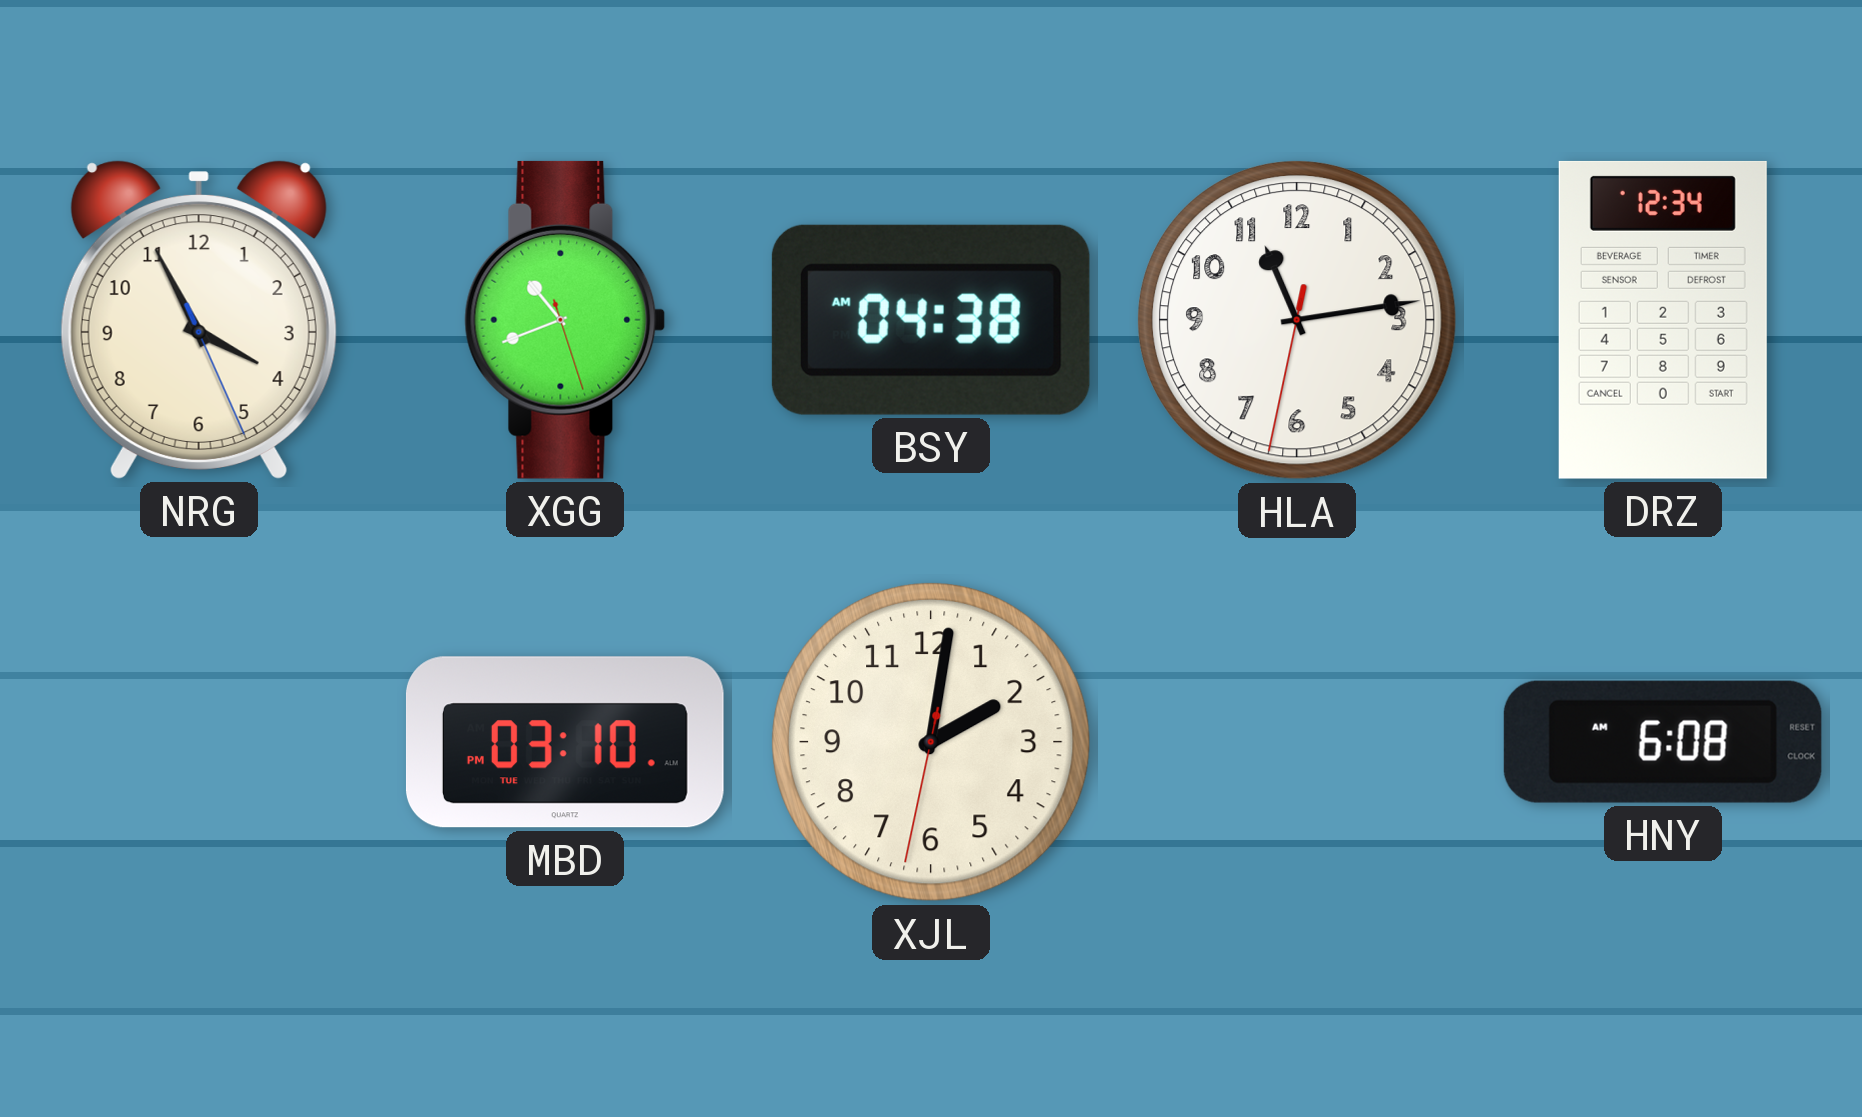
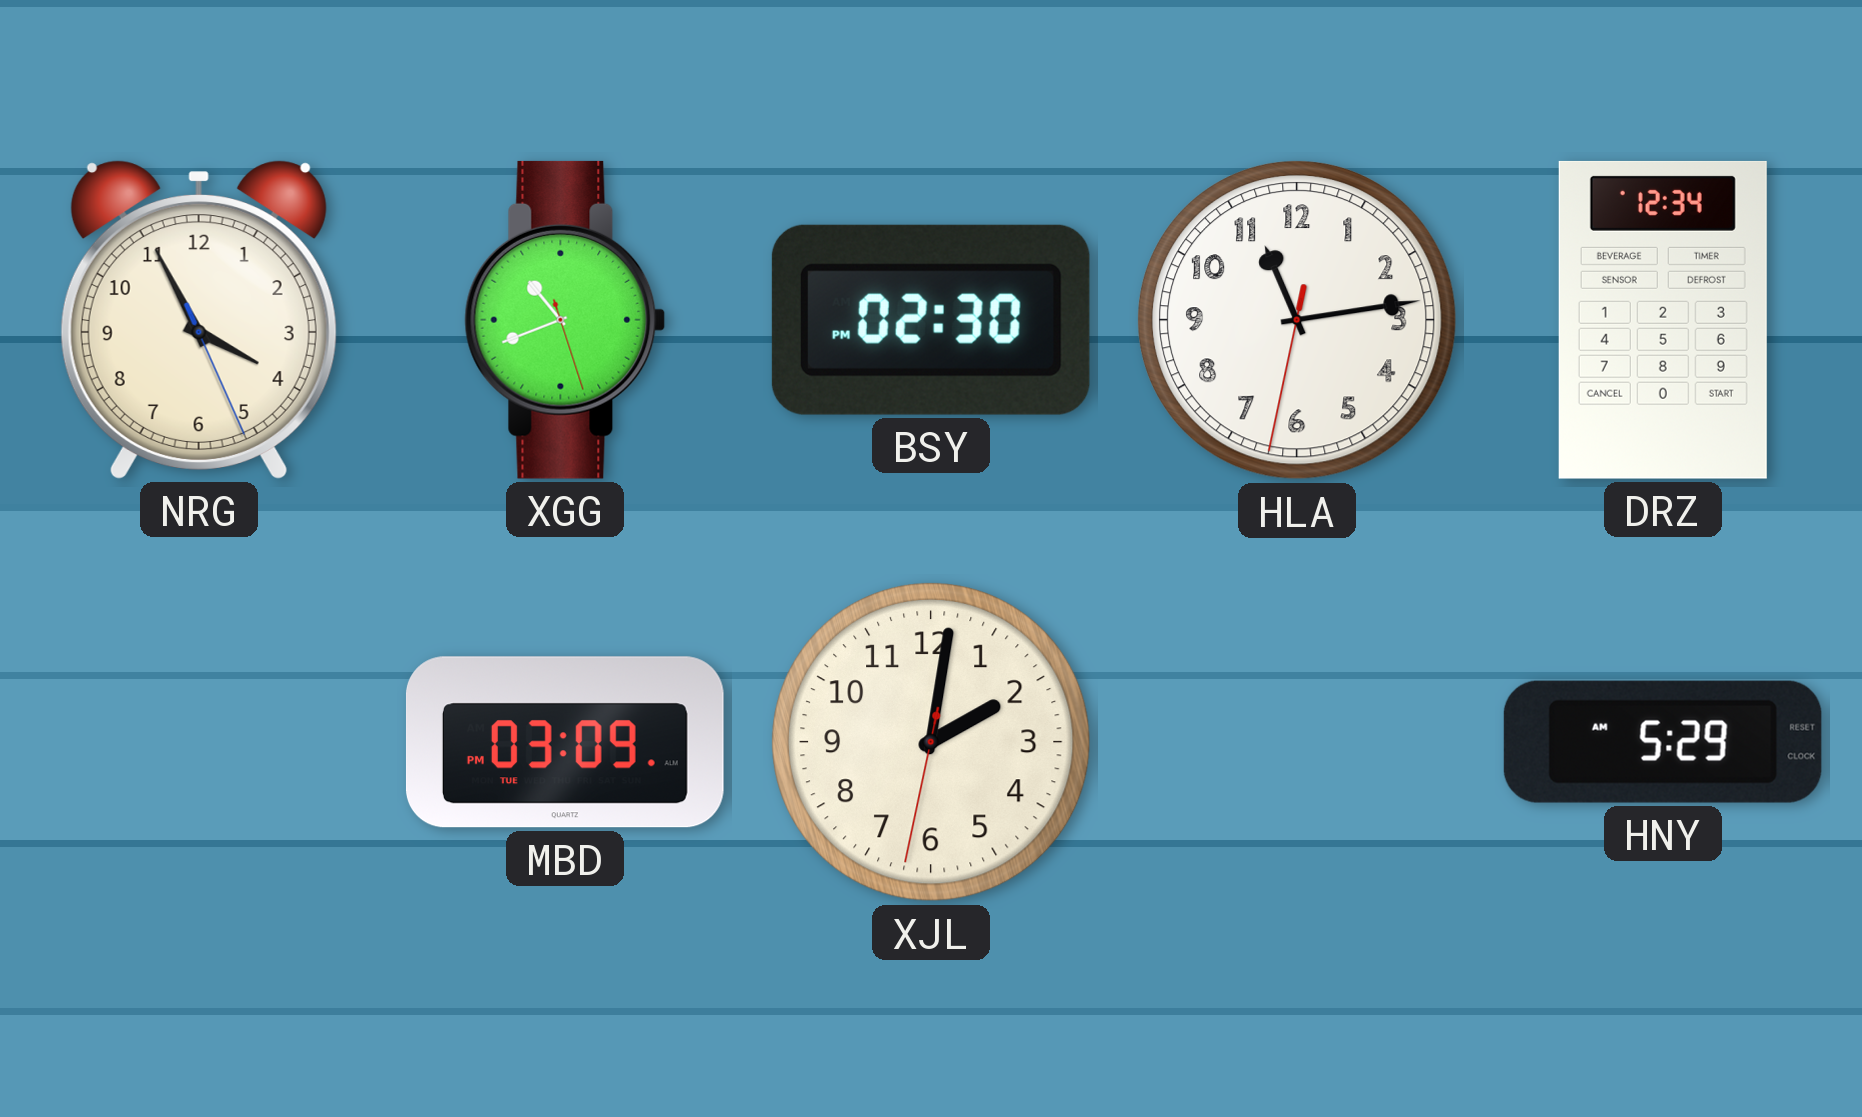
BSY: 04:38 -> 02:30
MBD: 03:10 -> 03:09
HNY: 6:08 -> 5:29
